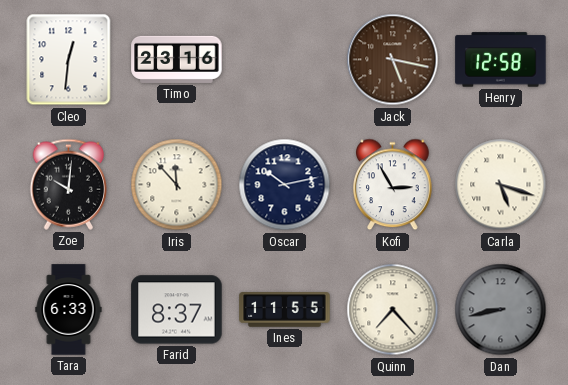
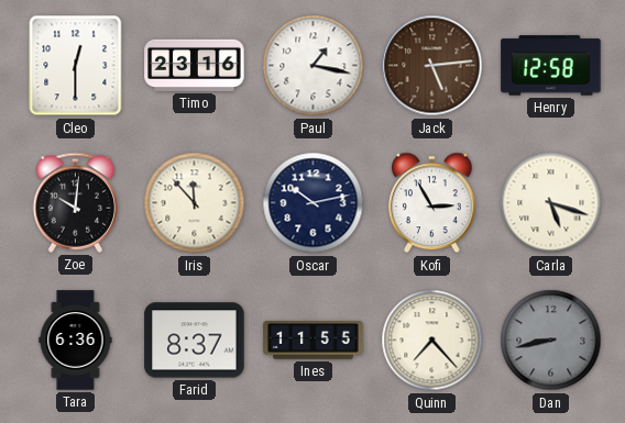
Cleo: 12:31 -> 12:30
Paul: none -> 1:17
Jack: 5:17 -> 5:14
Tara: 6:33 -> 6:36
